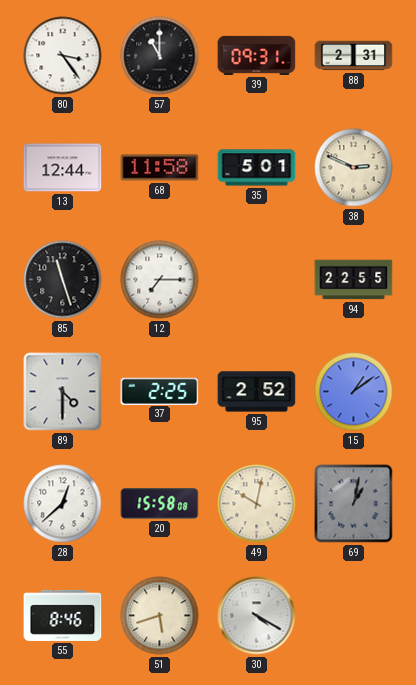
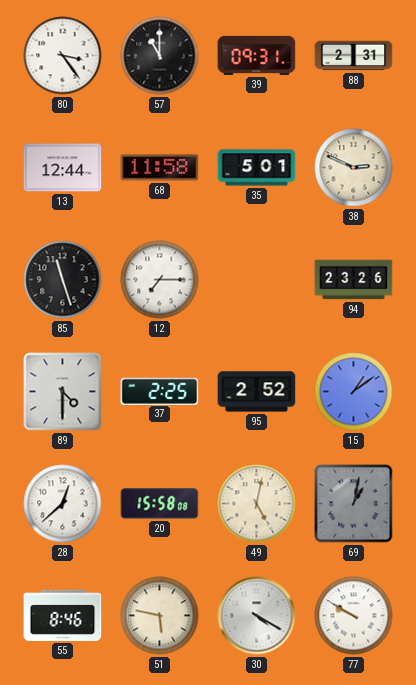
94: 22:55 -> 23:26
49: 10:02 -> 5:02
51: 5:42 -> 5:47
77: none -> 9:50
